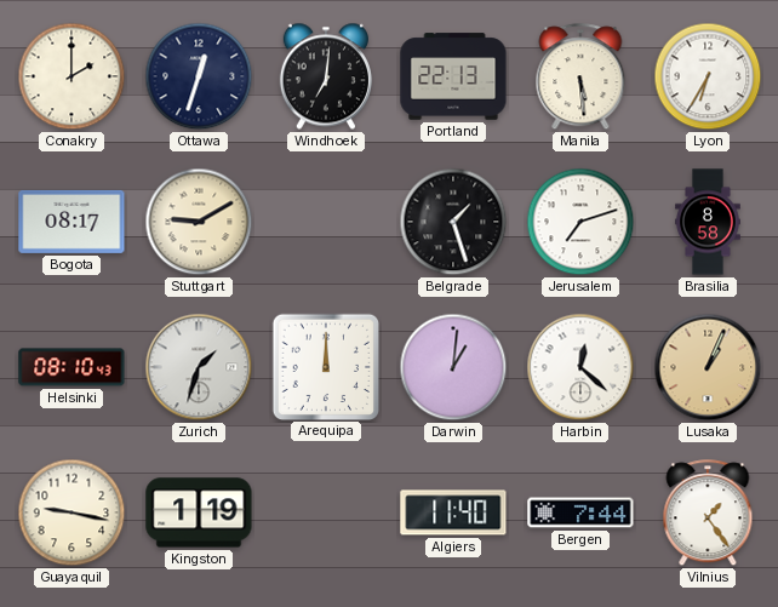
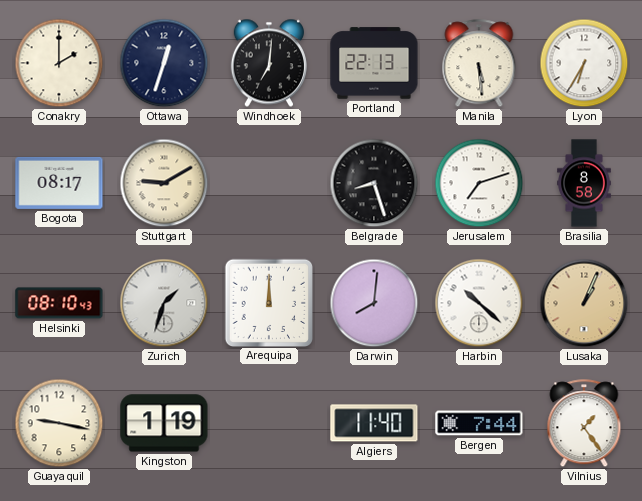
Belgrade: 1:27 -> 8:27
Darwin: 1:01 -> 8:01
Harbin: 12:22 -> 10:22
